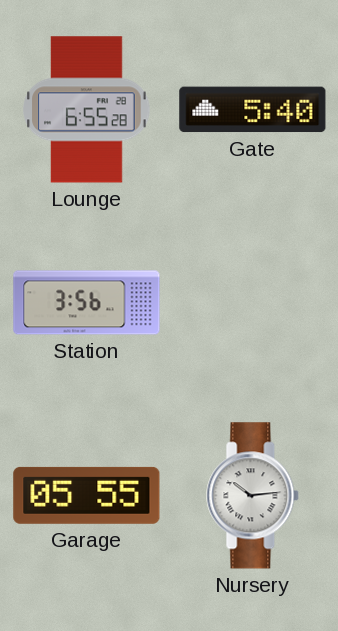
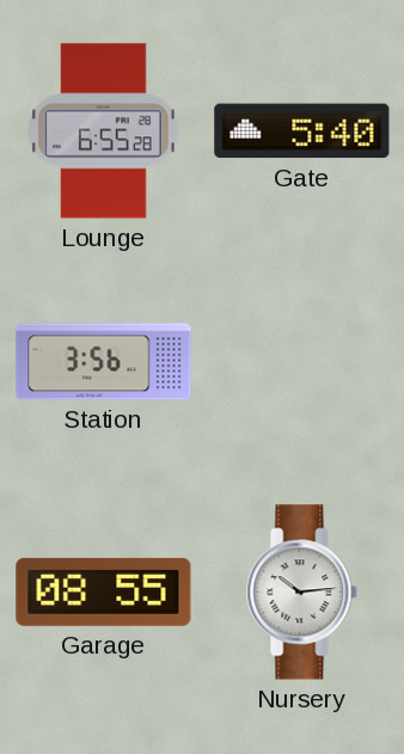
Garage: 05:55 -> 08:55
